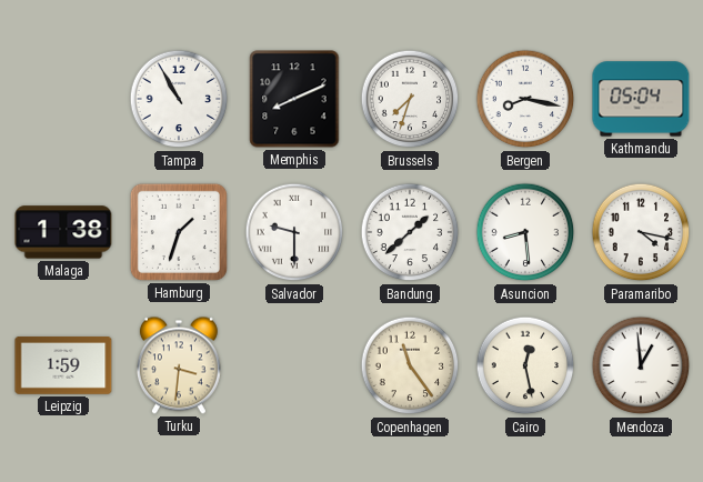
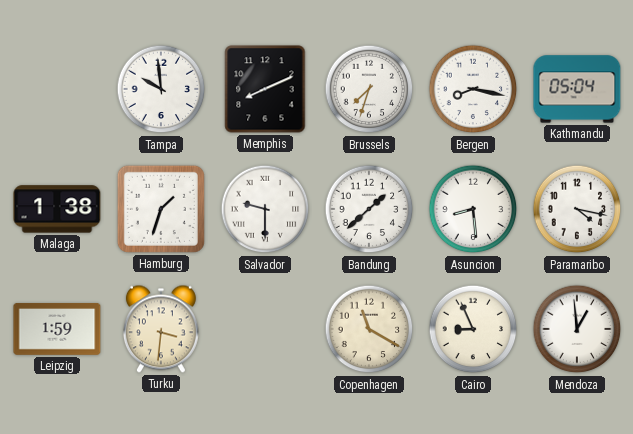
Tampa: 10:55 -> 9:59
Copenhagen: 11:24 -> 11:20
Cairo: 12:28 -> 8:56
